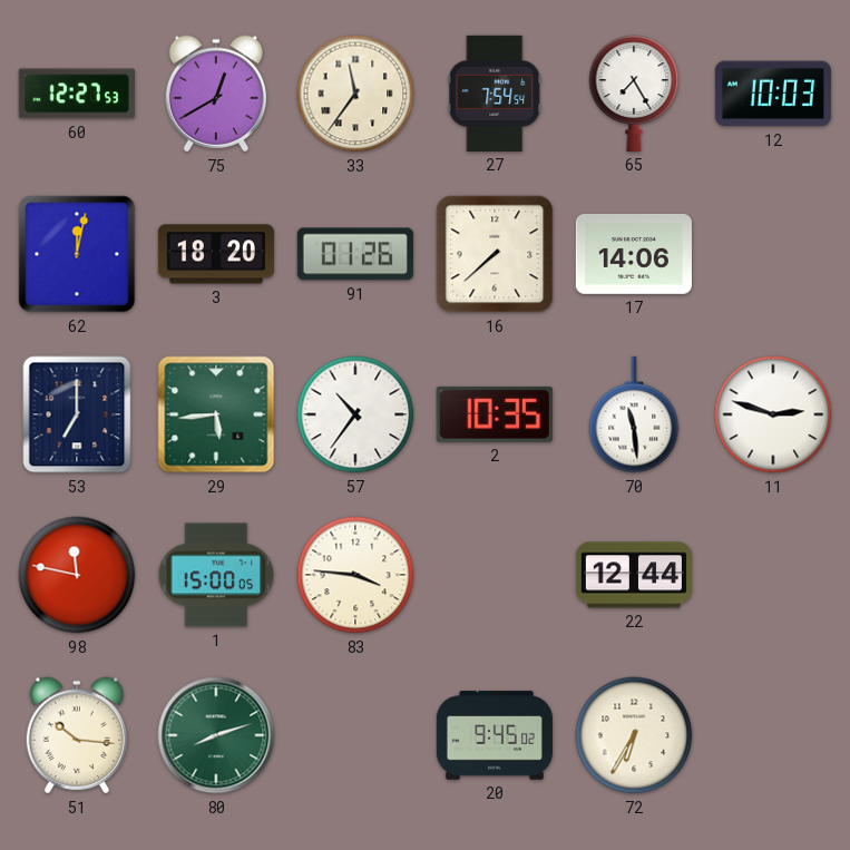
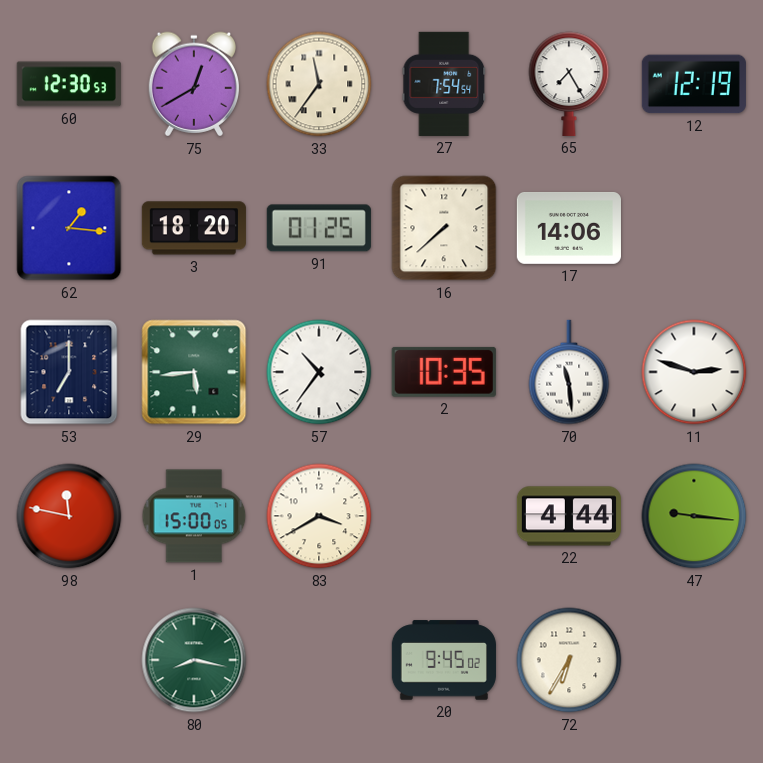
60: 12:27 -> 12:30
12: 10:03 -> 12:19
62: 12:02 -> 1:16
91: 01:26 -> 01:25
83: 3:46 -> 3:40
22: 12:44 -> 4:44
47: none -> 9:16
51: 10:16 -> none
80: 8:12 -> 8:17
